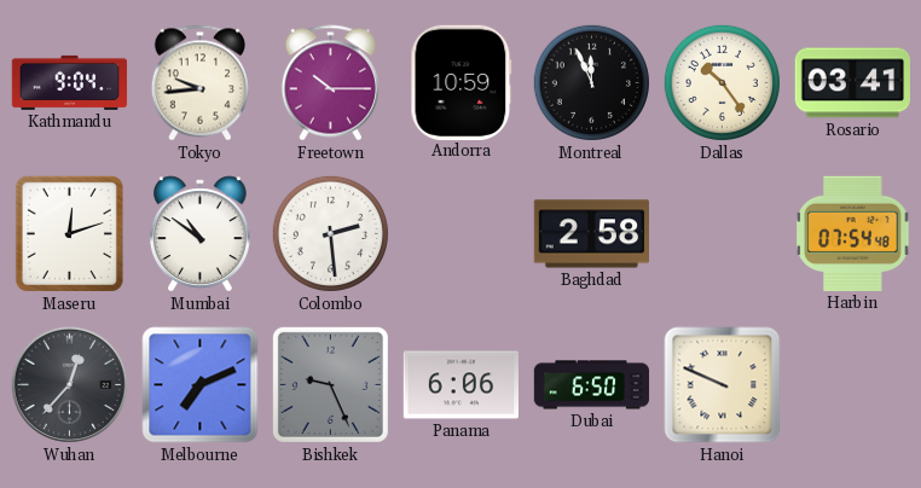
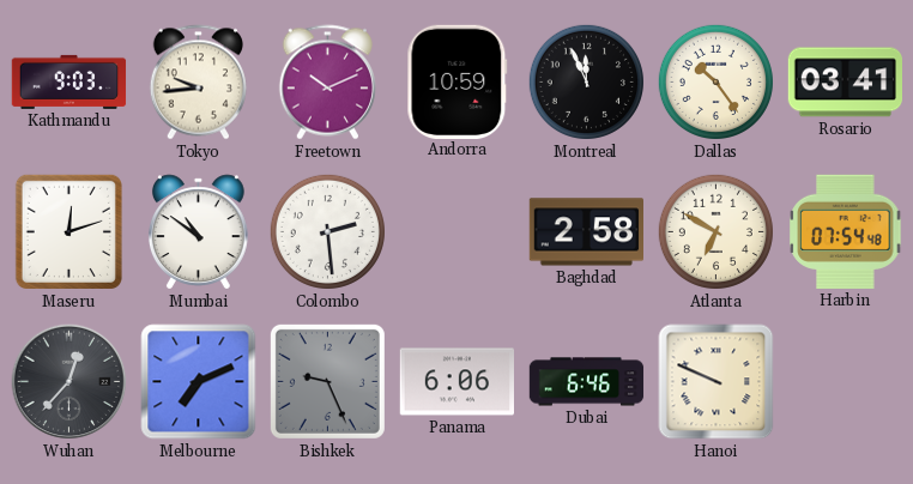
Kathmandu: 9:04 -> 9:03
Freetown: 10:15 -> 10:11
Atlanta: none -> 6:50
Dubai: 6:50 -> 6:46
